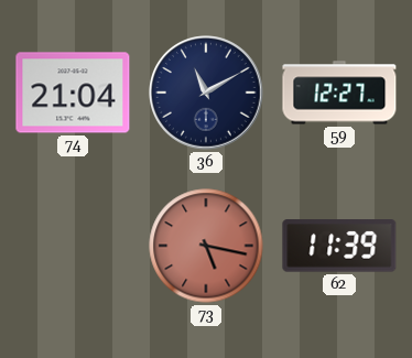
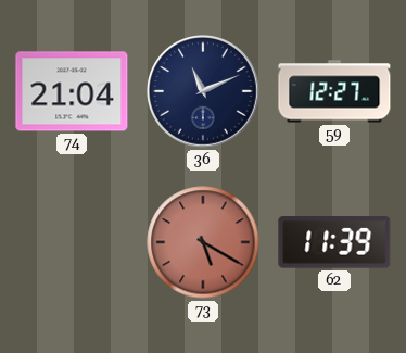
36: 11:10 -> 11:11
73: 5:17 -> 5:20
